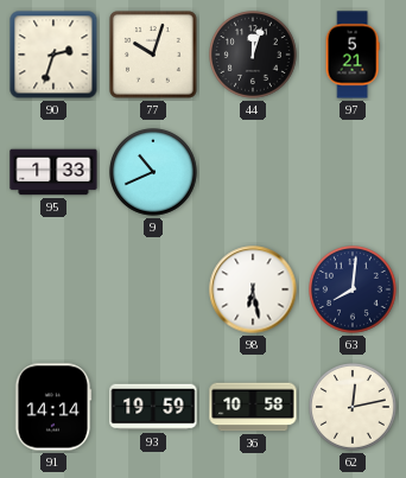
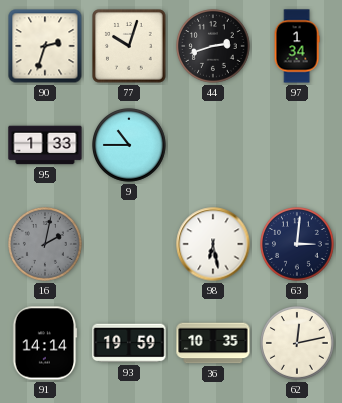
44: 12:03 -> 2:42
97: 5:21 -> 1:34
9: 10:41 -> 10:45
16: none -> 2:02
63: 8:01 -> 3:01
36: 10:58 -> 10:35
